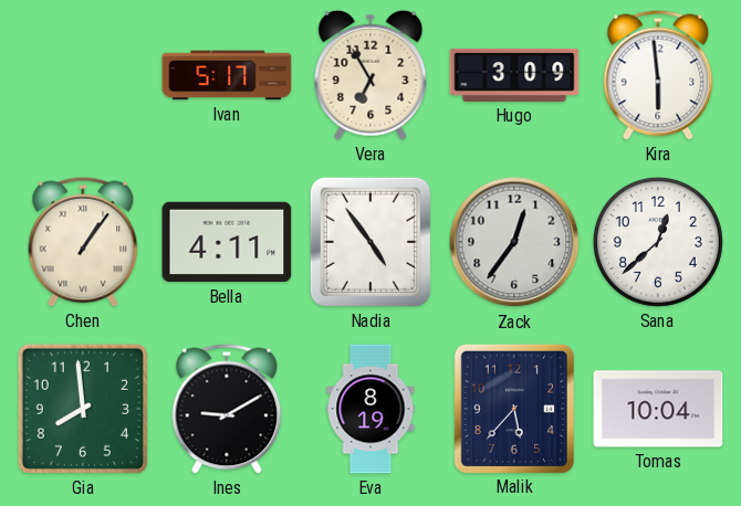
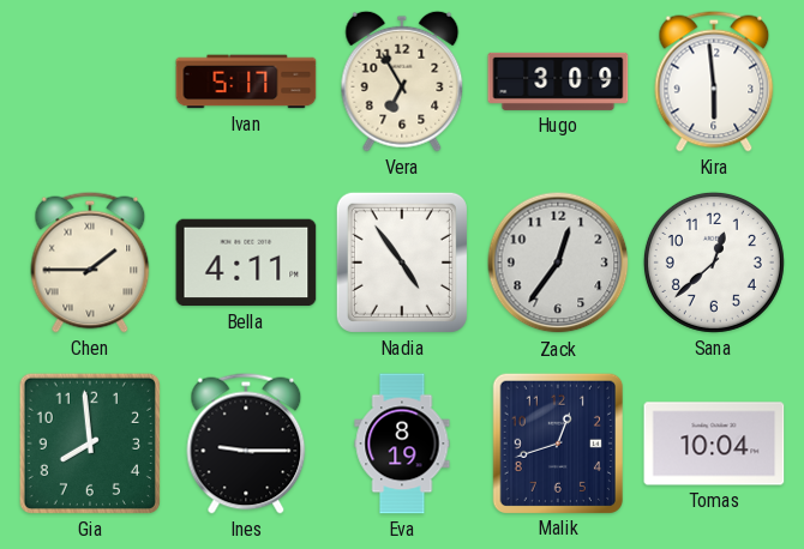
Chen: 1:06 -> 1:45
Ines: 9:10 -> 9:15
Malik: 5:37 -> 12:42
